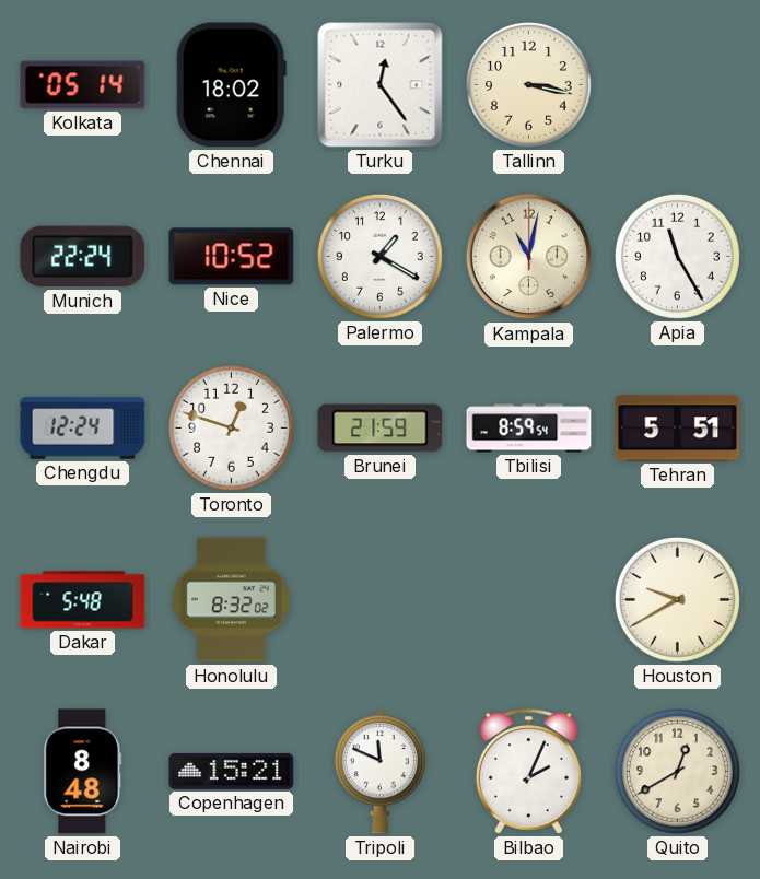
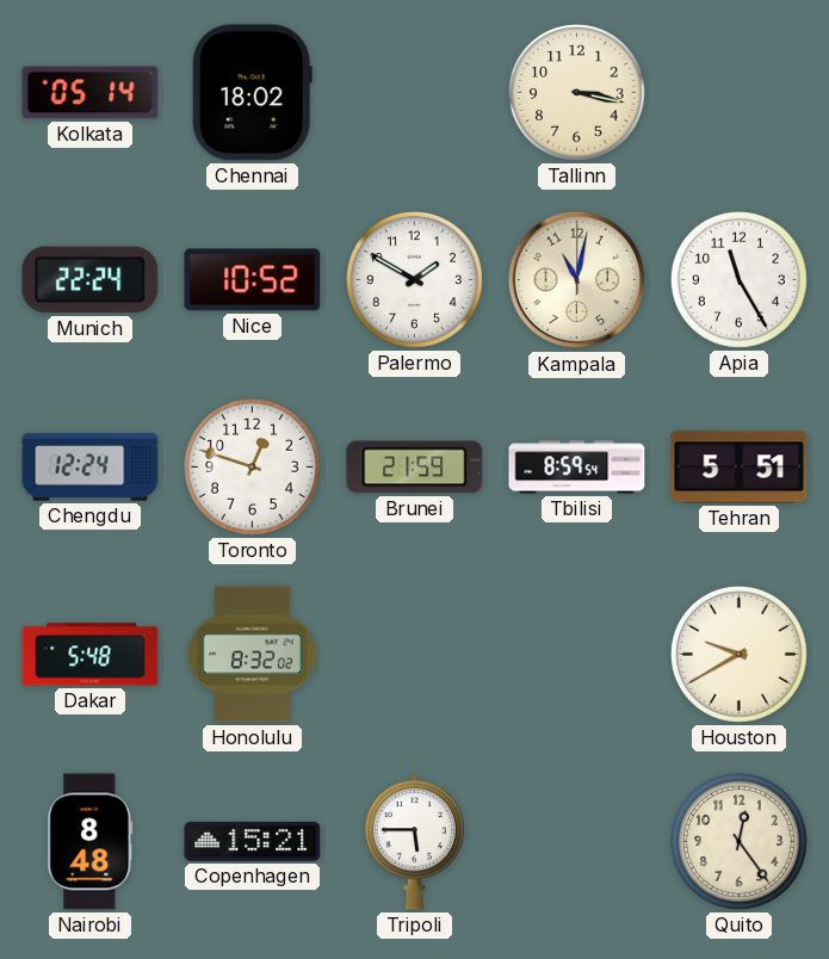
Turku: 12:24 -> none
Palermo: 1:20 -> 1:50
Tripoli: 11:49 -> 5:45
Bilbao: 2:04 -> none
Quito: 12:40 -> 12:24
